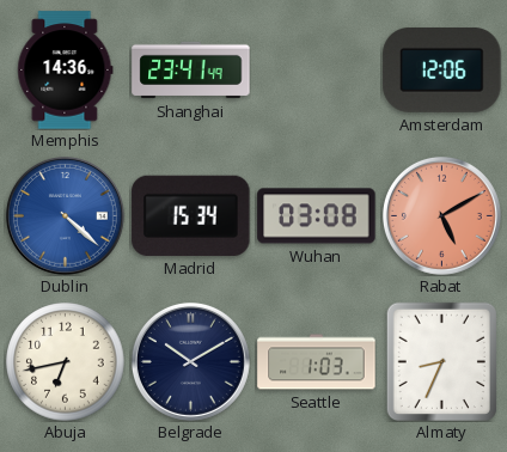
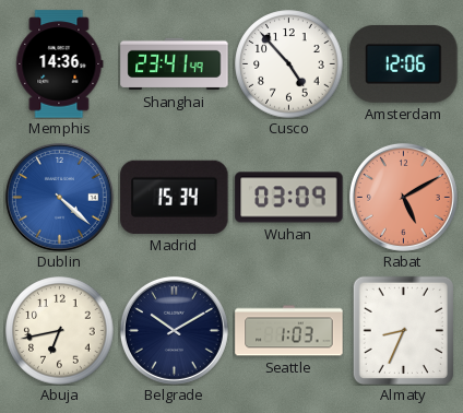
Cusco: none -> 4:53
Wuhan: 03:08 -> 03:09
